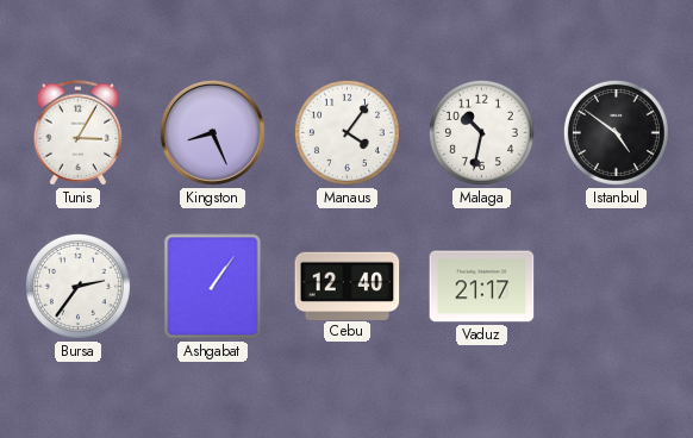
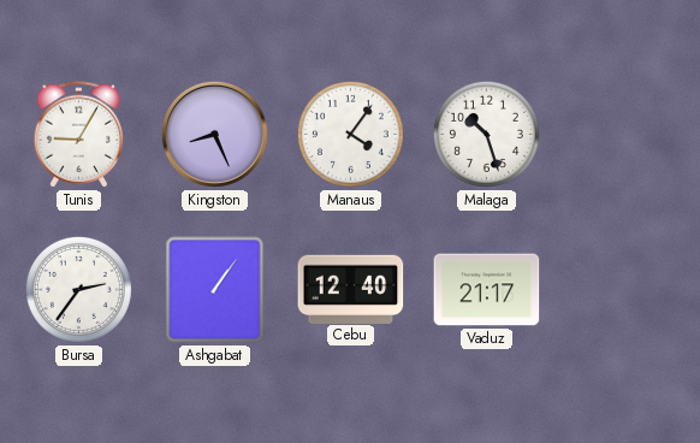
Tunis: 3:05 -> 9:05
Malaga: 10:32 -> 10:27
Istanbul: 4:51 -> none
